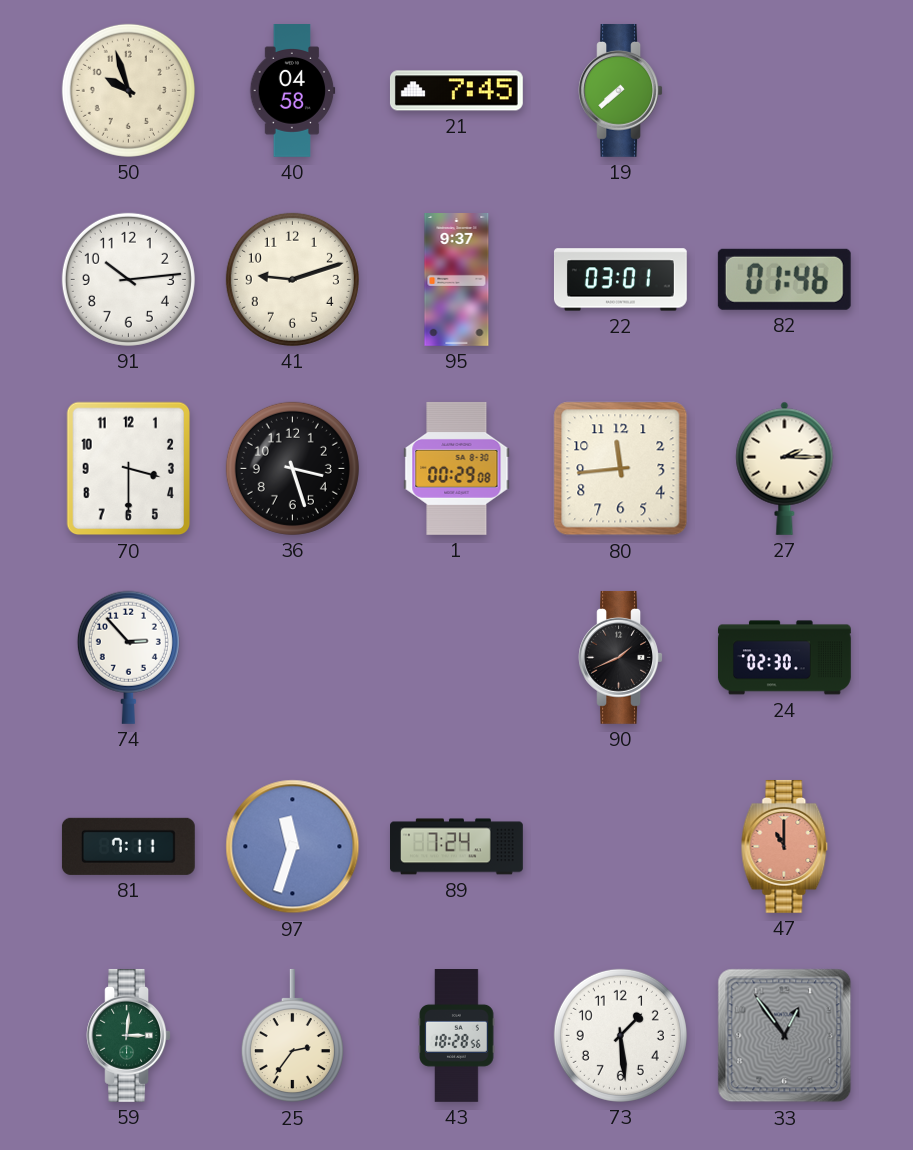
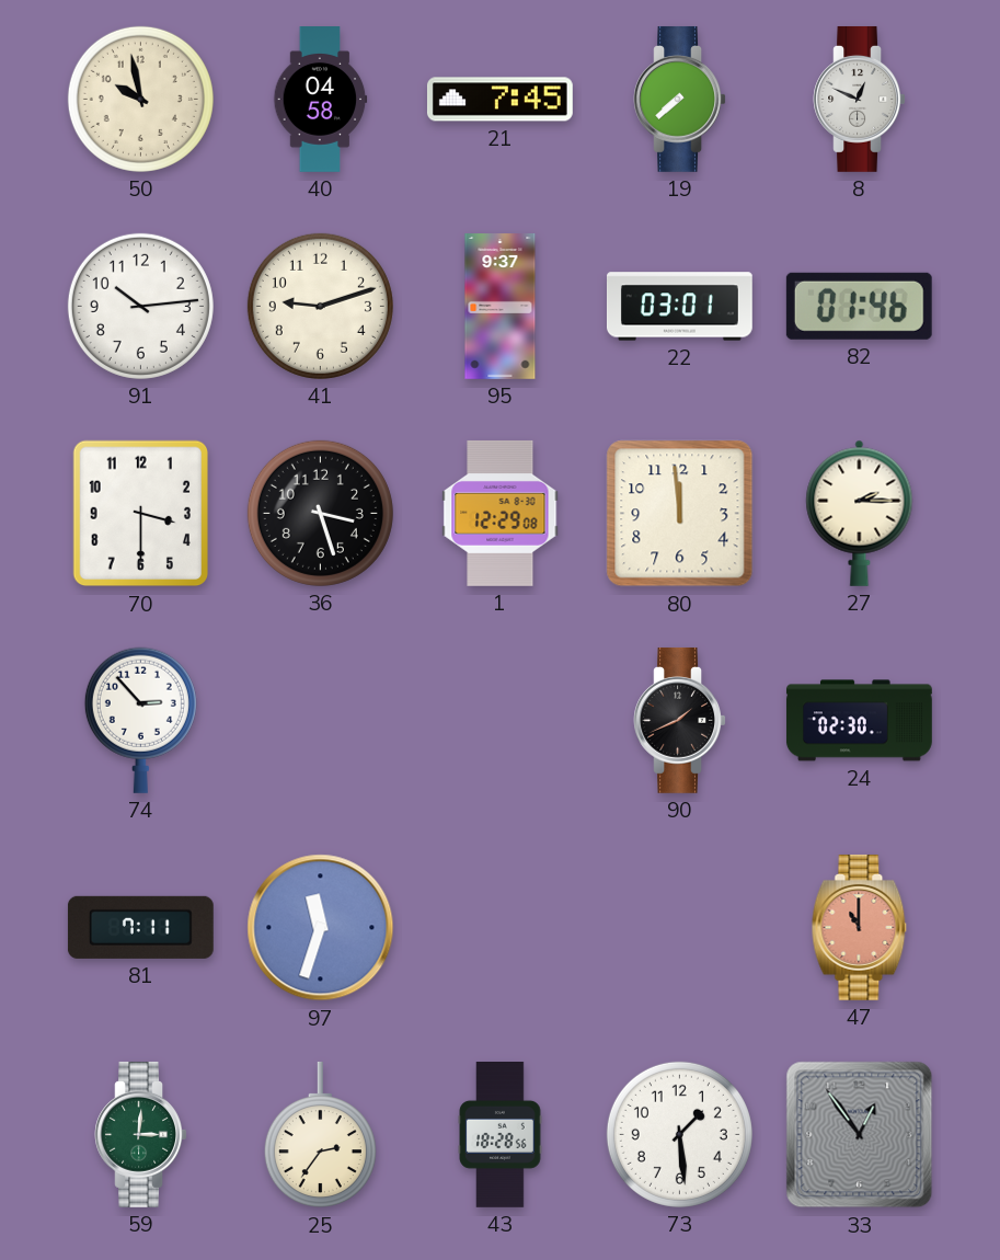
50: 9:57 -> 9:58
8: none -> 12:49
1: 00:29 -> 12:29
80: 11:44 -> 11:59
89: 7:24 -> none
